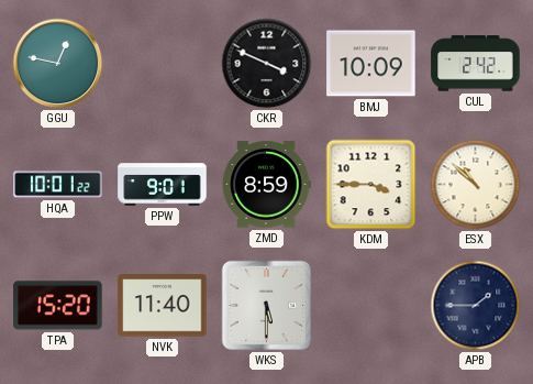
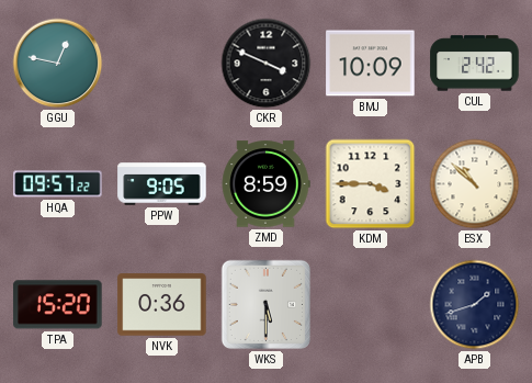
HQA: 10:01 -> 09:57
PPW: 9:01 -> 9:05
NVK: 11:40 -> 0:36
APB: 1:45 -> 1:42
